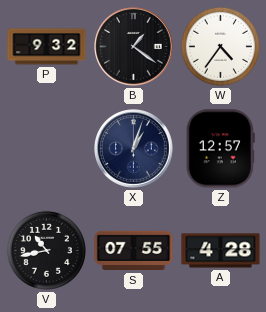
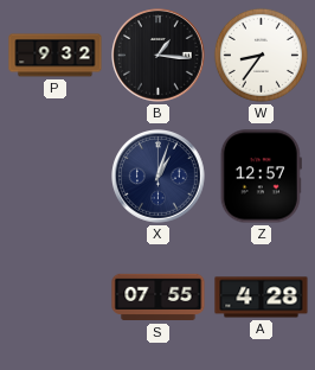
B: 1:21 -> 1:16
W: 4:36 -> 8:36
V: 10:43 -> none
